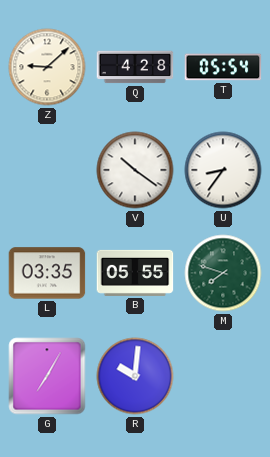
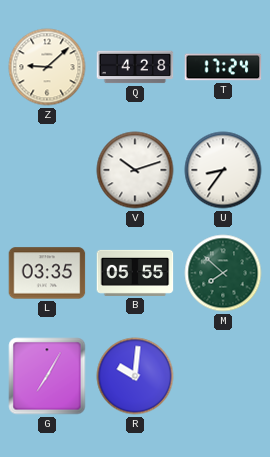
T: 05:54 -> 17:24
V: 10:21 -> 10:12
M: 7:48 -> 7:52
